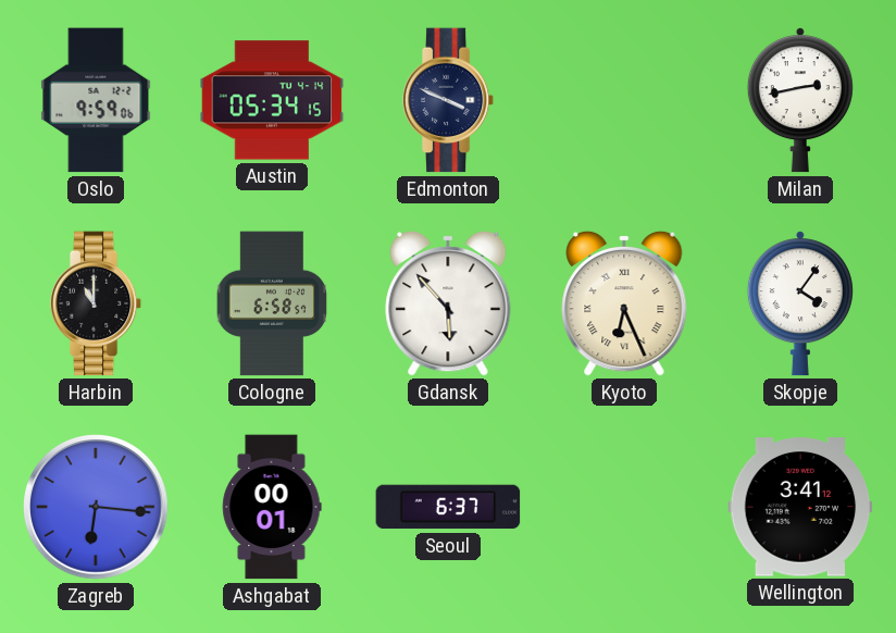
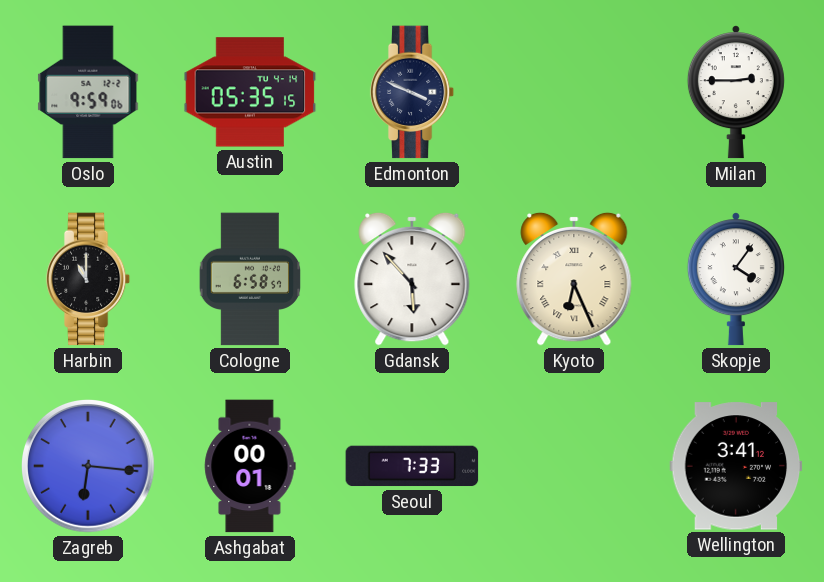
Austin: 05:34 -> 05:35
Milan: 2:43 -> 2:45
Seoul: 6:37 -> 7:33
